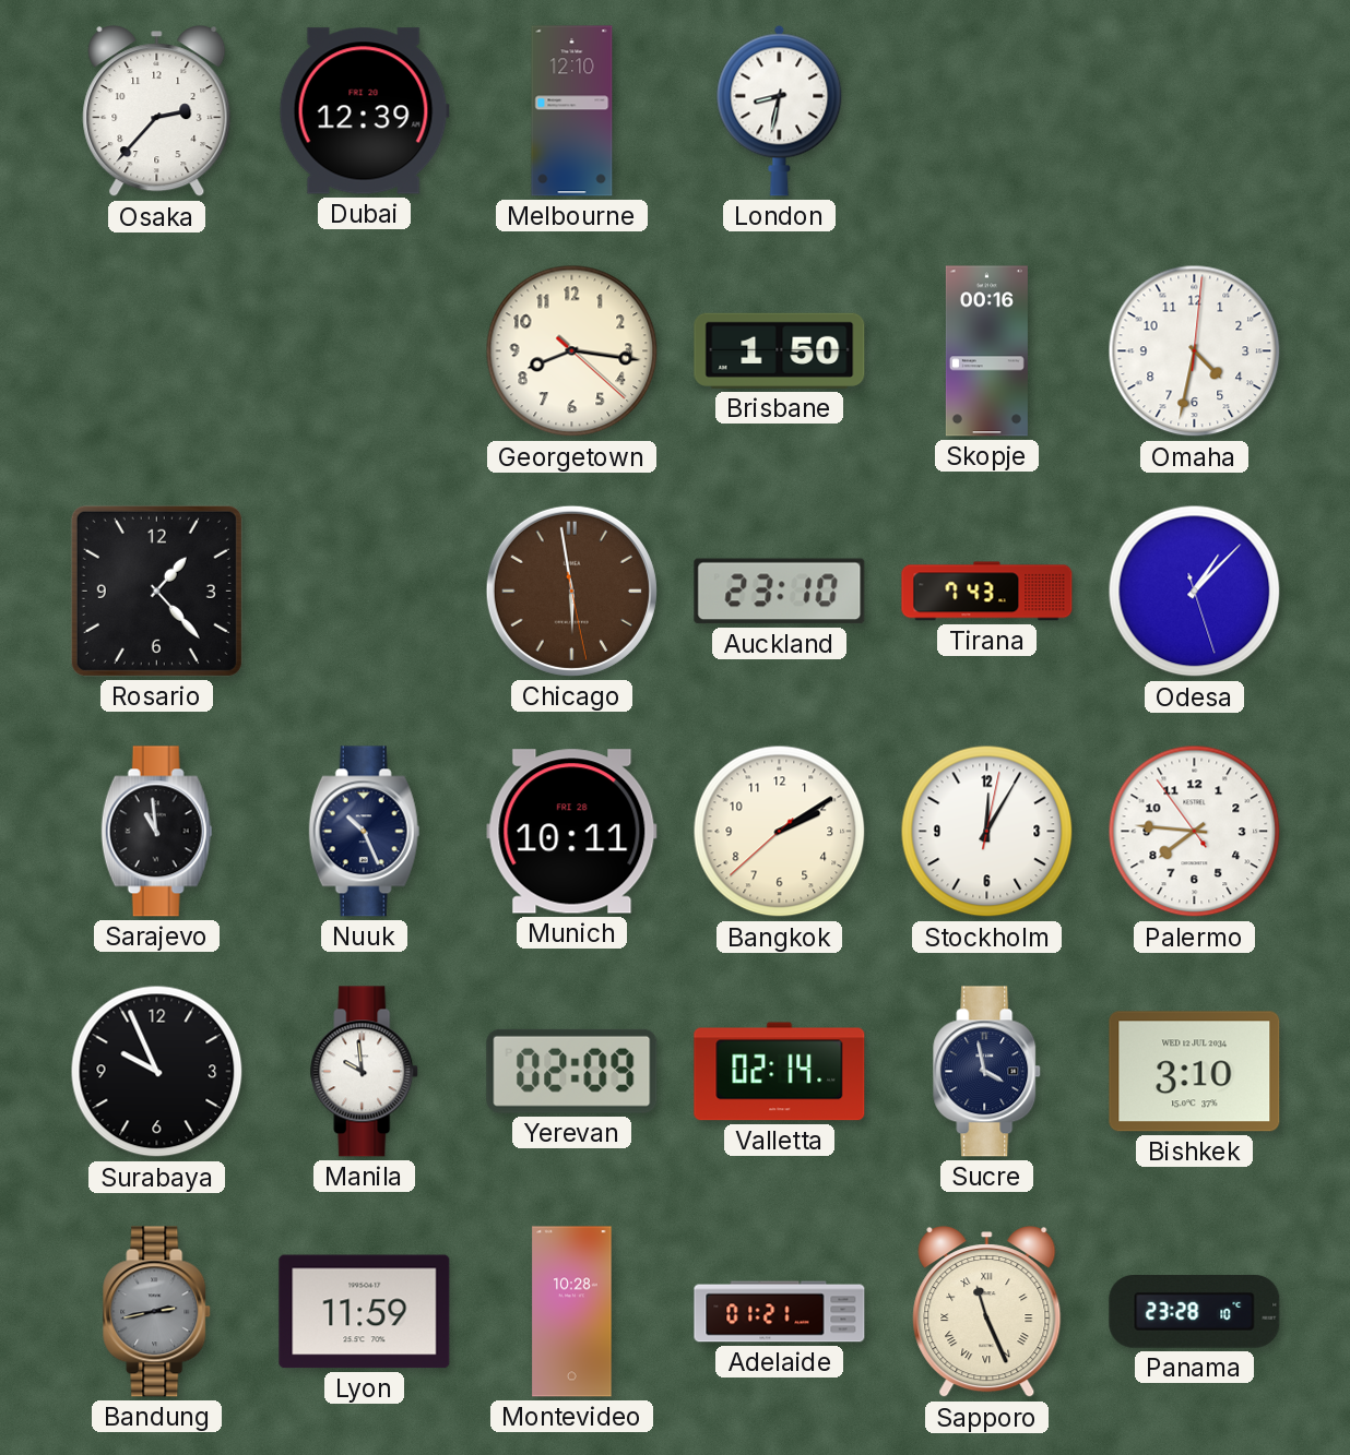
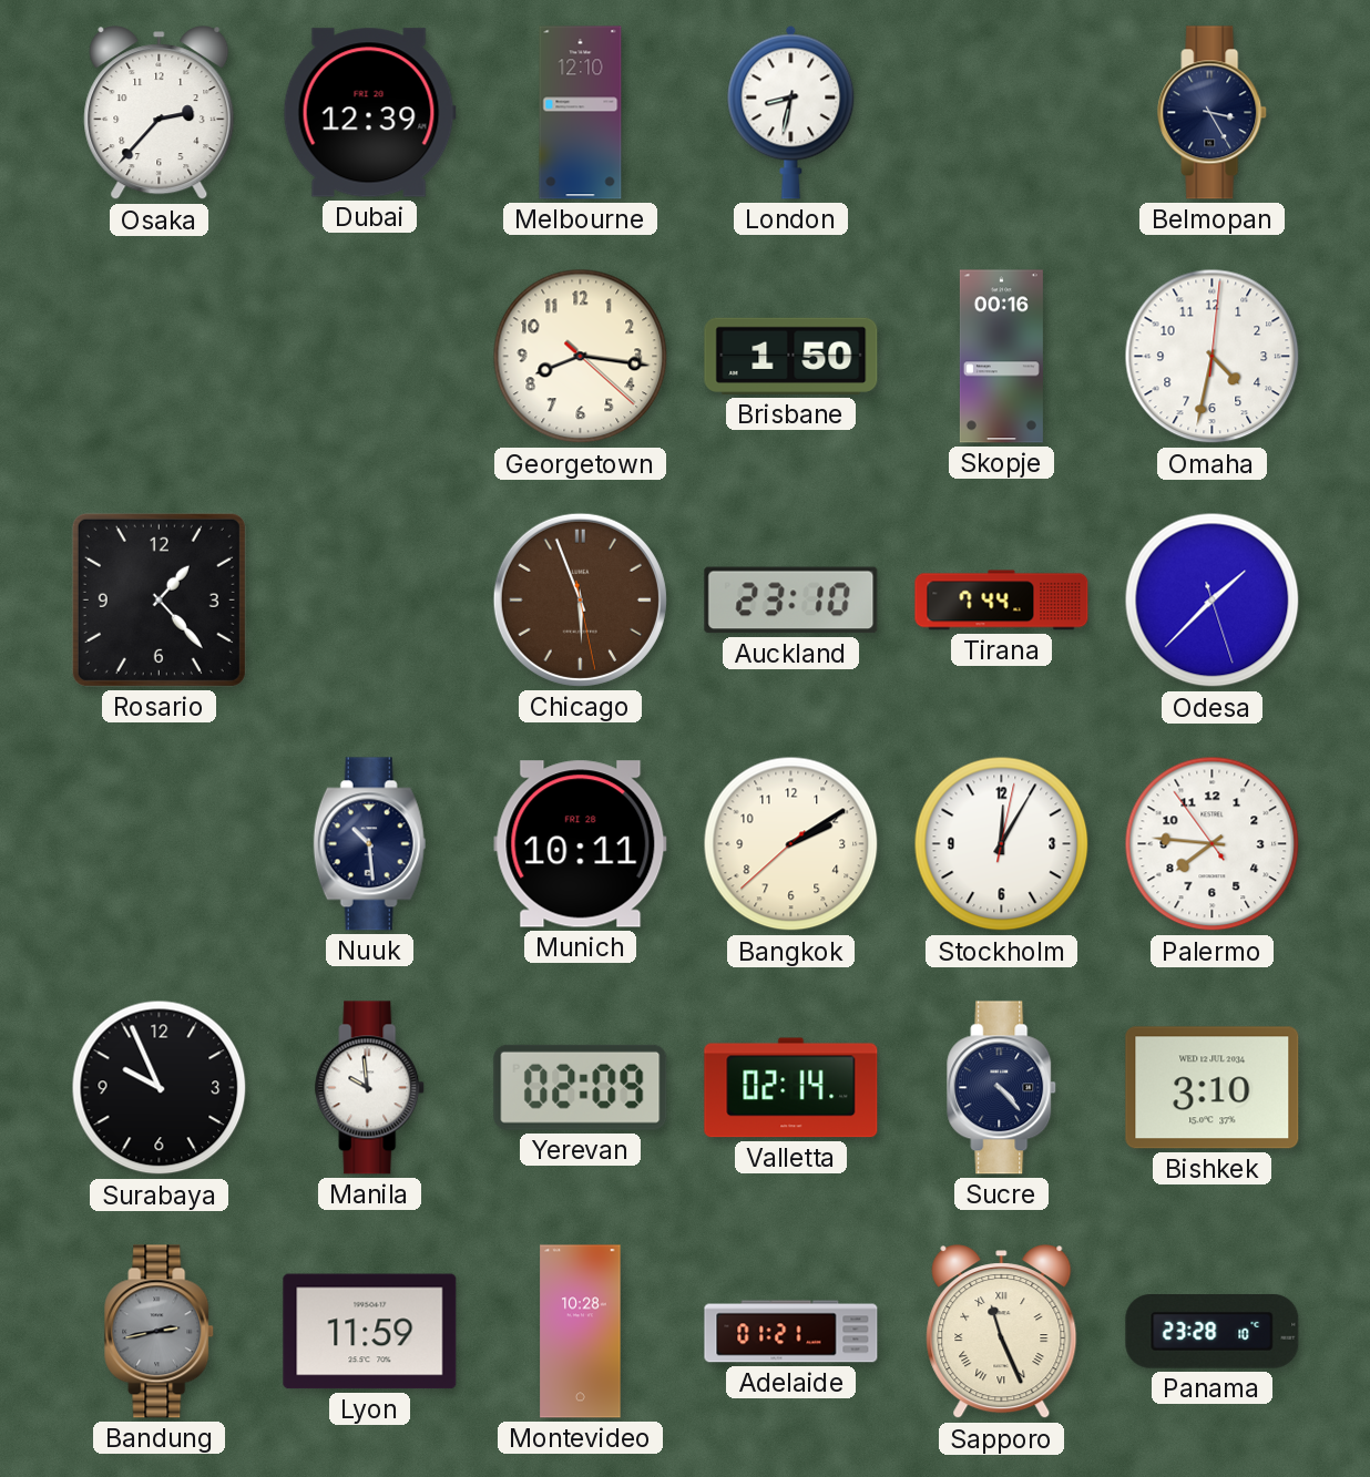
Belmopan: none -> 3:25
Chicago: 5:58 -> 5:56
Tirana: 7:43 -> 7:44
Odesa: 1:07 -> 1:37
Sarajevo: 10:59 -> none
Nuuk: 10:26 -> 10:29
Sucre: 3:58 -> 4:23
